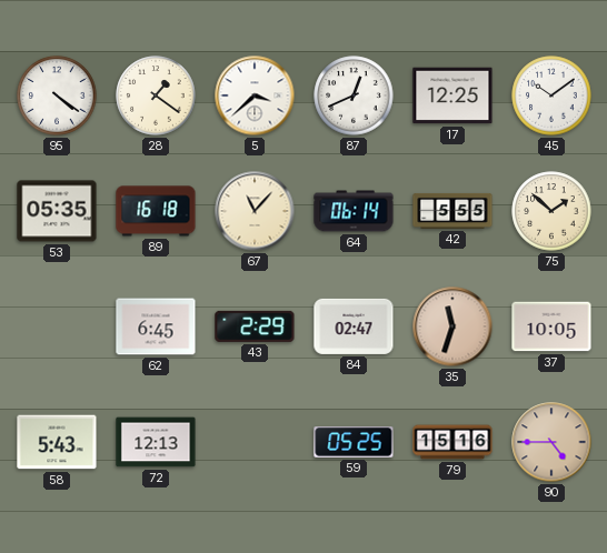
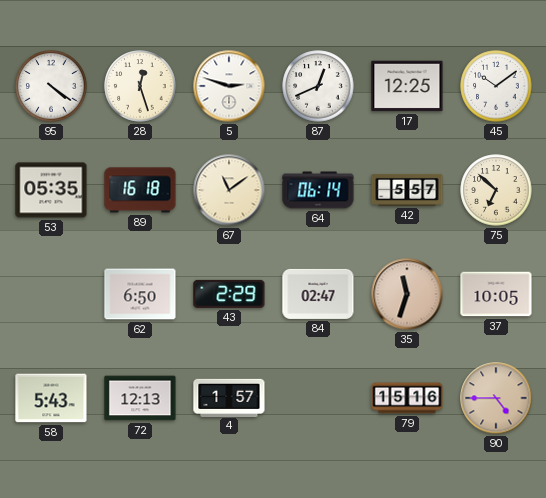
28: 1:21 -> 12:27
5: 3:38 -> 2:48
67: 11:07 -> 11:09
42: 5:55 -> 5:57
75: 1:52 -> 6:52
62: 6:45 -> 6:50
4: none -> 1:57
59: 05:25 -> none
